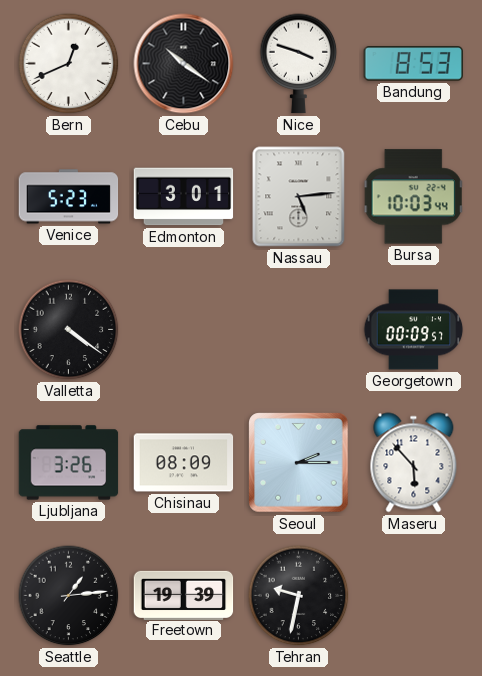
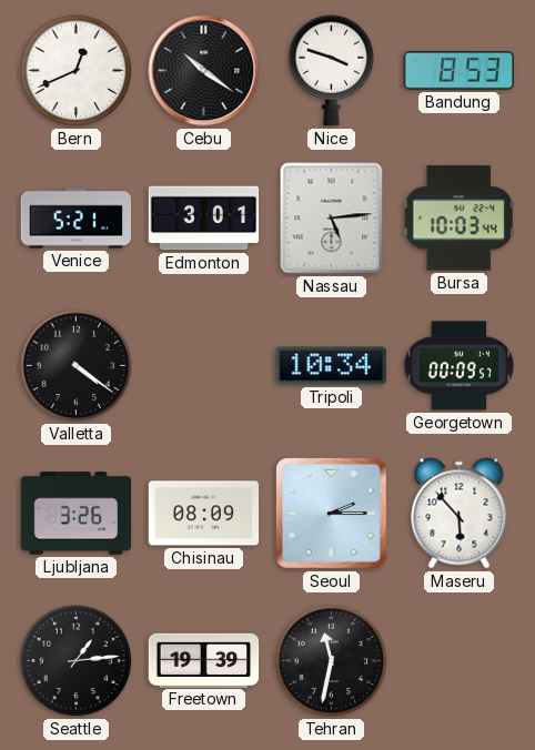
Venice: 5:23 -> 5:21
Tripoli: none -> 10:34
Tehran: 9:32 -> 11:32
